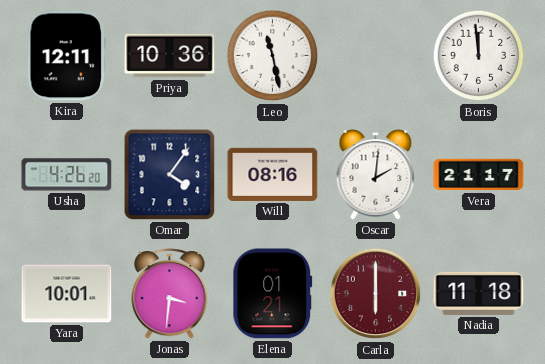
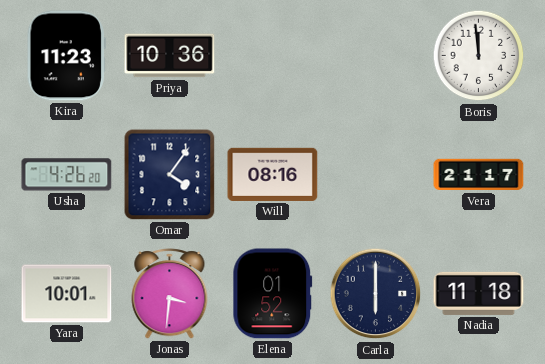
Kira: 12:11 -> 11:23
Leo: 11:28 -> none
Oscar: 2:01 -> none
Elena: 01:21 -> 01:52
Carla dial: burgundy -> navy
